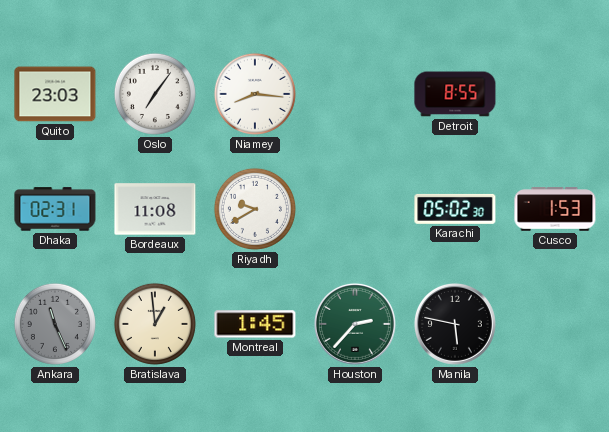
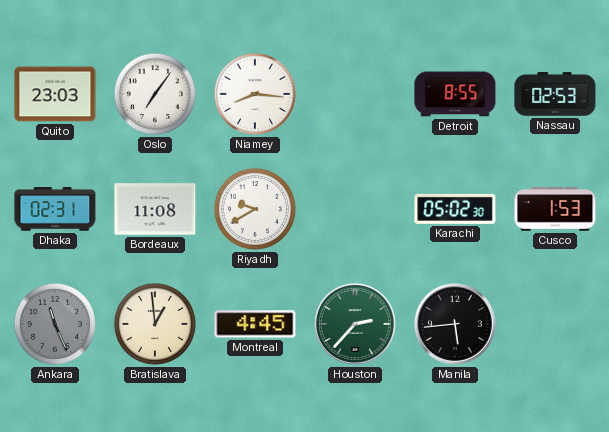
Nassau: none -> 02:53
Montreal: 1:45 -> 4:45
Manila: 5:47 -> 5:44
